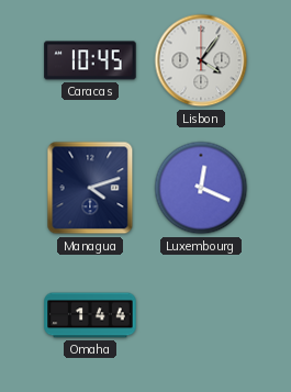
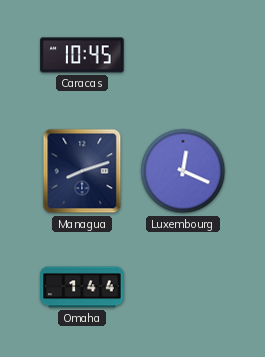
Lisbon: 4:06 -> none
Managua: 4:12 -> 8:12
